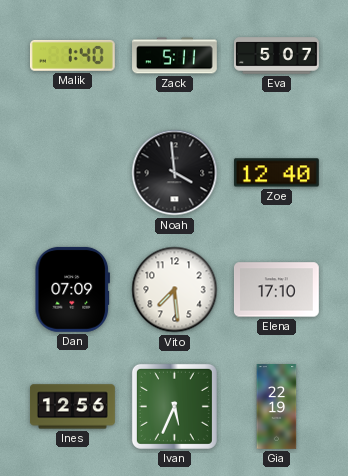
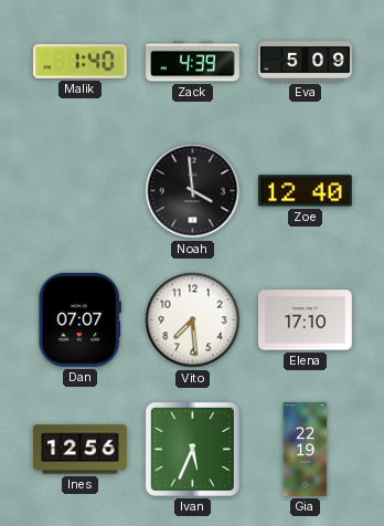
Zack: 5:11 -> 4:39
Eva: 5:07 -> 5:09
Dan: 07:09 -> 07:07
